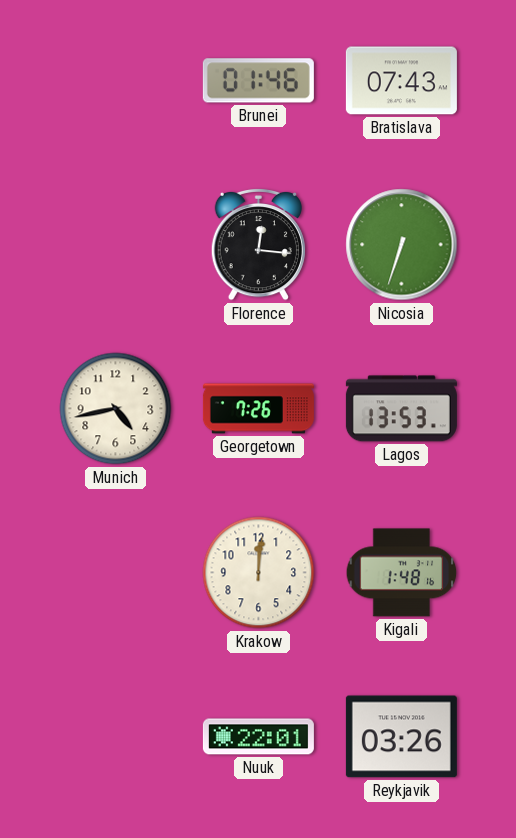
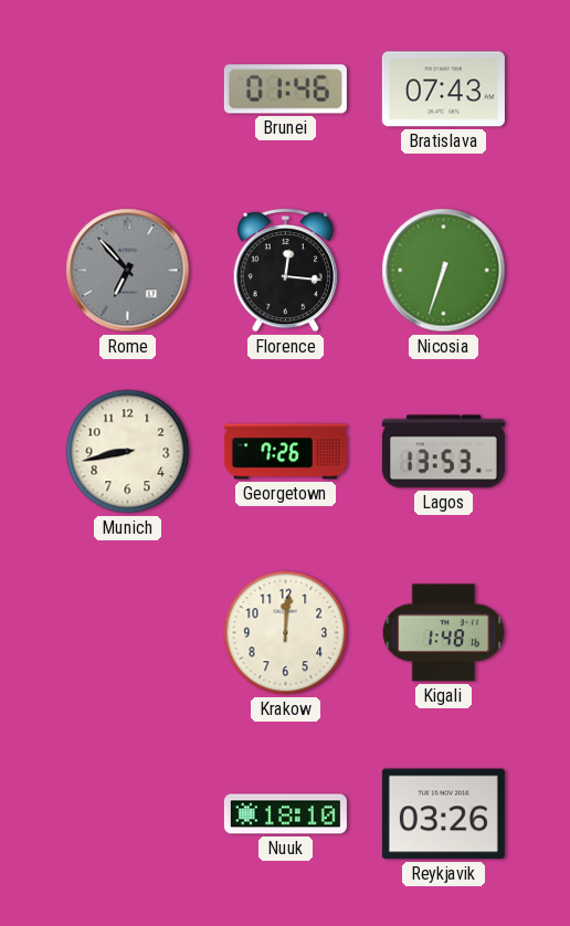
Rome: none -> 6:53
Munich: 4:43 -> 8:43
Nuuk: 22:01 -> 18:10
